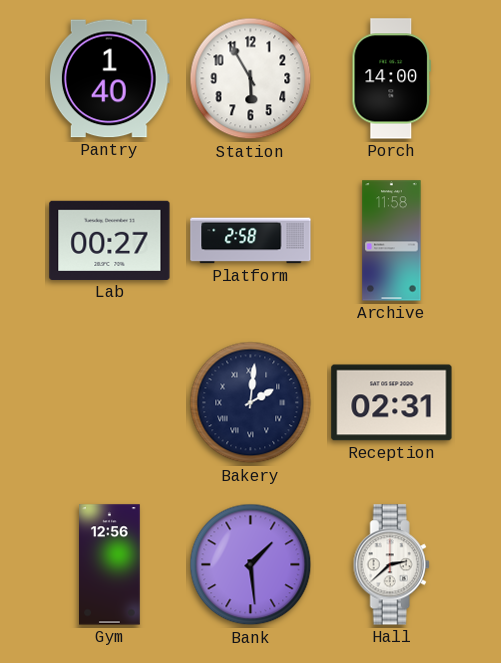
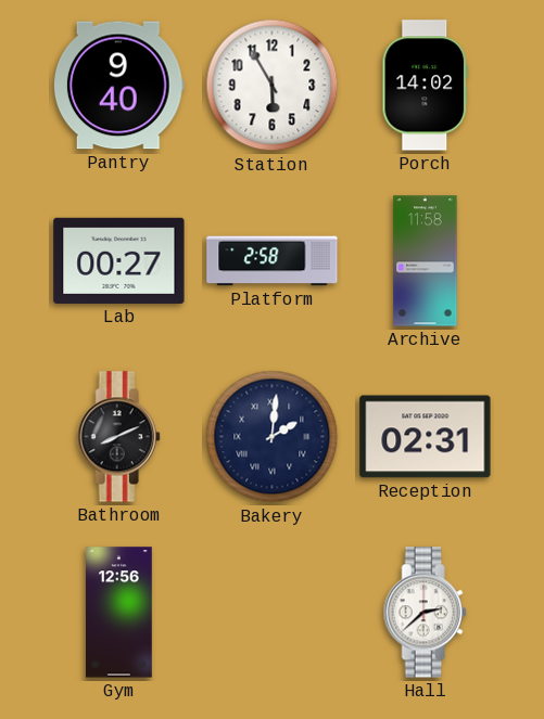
Pantry: 1:40 -> 9:40
Porch: 14:00 -> 14:02
Bathroom: none -> 8:11
Bank: 1:29 -> none
